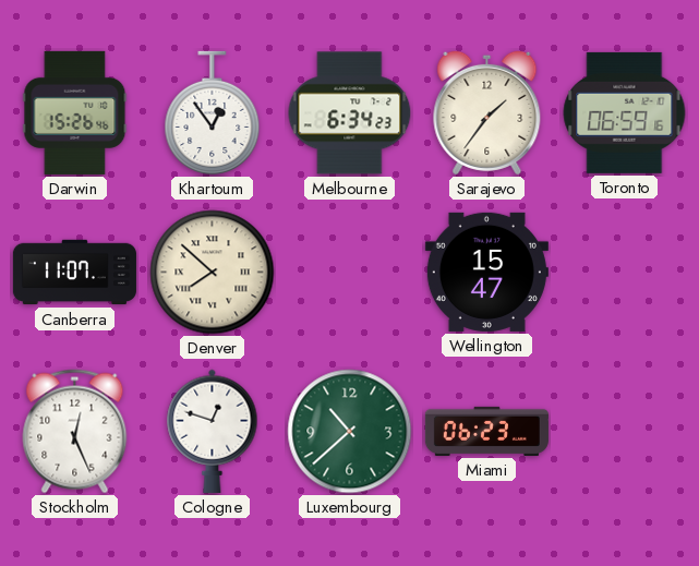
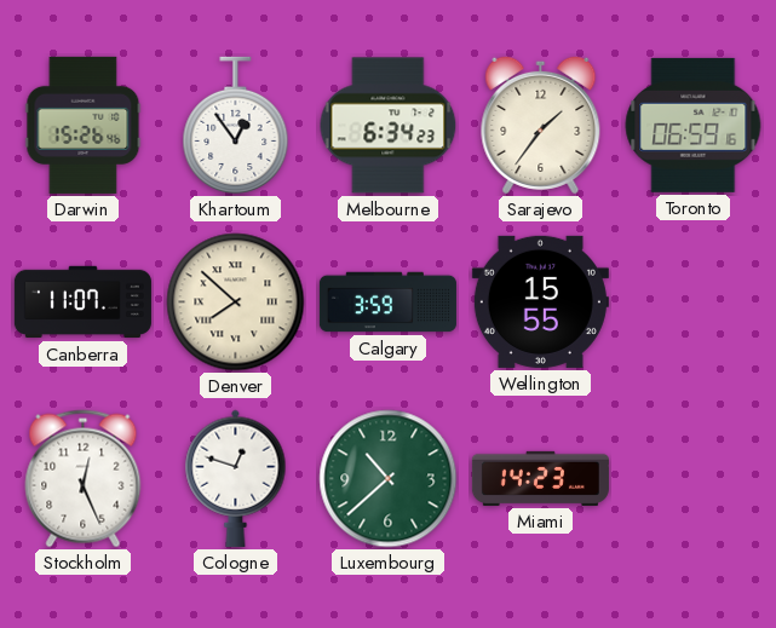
Calgary: none -> 3:59
Wellington: 15:47 -> 15:55
Miami: 06:23 -> 14:23
